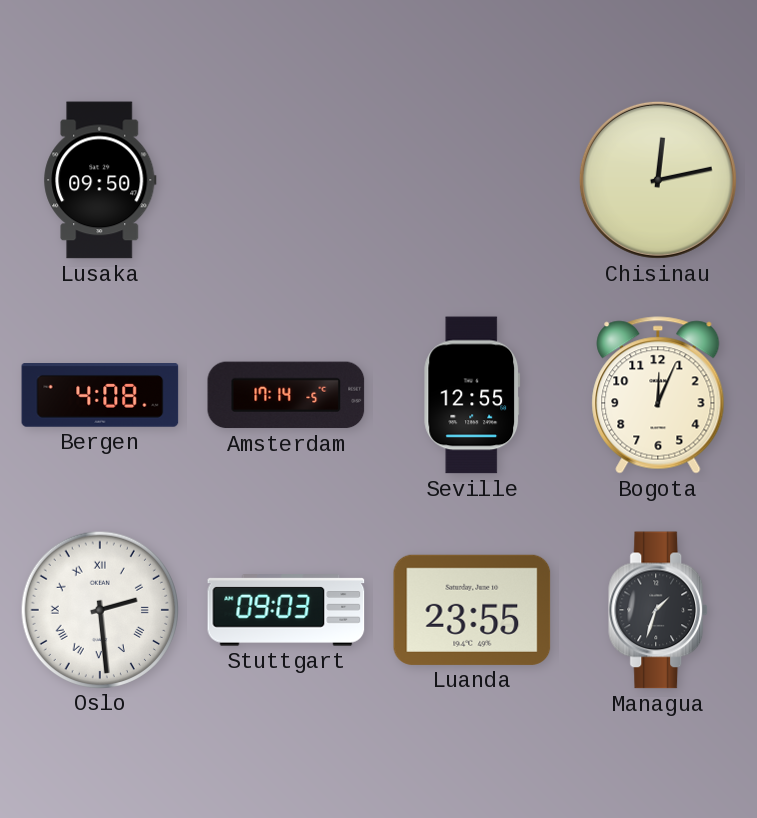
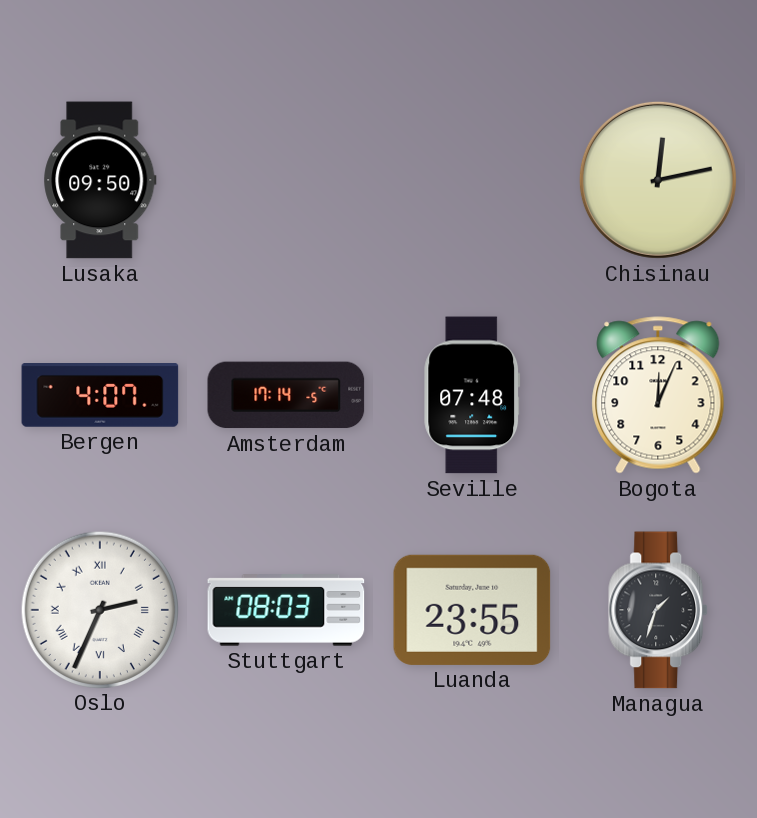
Bergen: 4:08 -> 4:07
Seville: 12:55 -> 07:48
Oslo: 2:29 -> 2:34
Stuttgart: 09:03 -> 08:03
